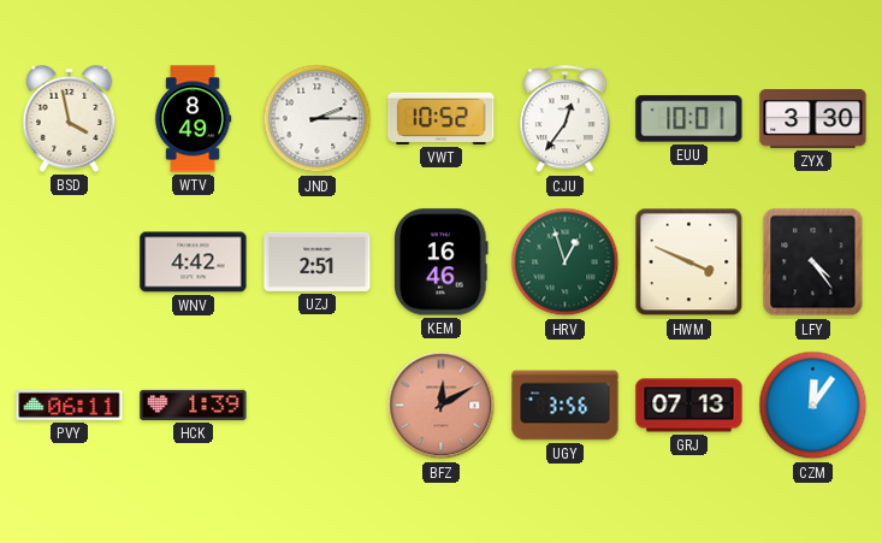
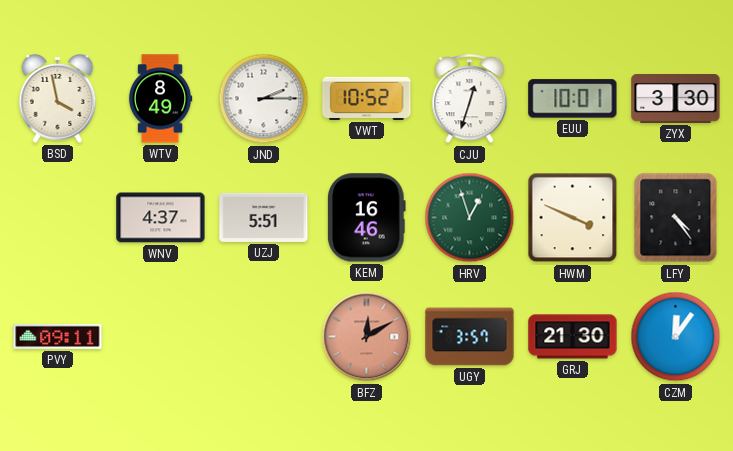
CJU: 12:36 -> 12:33
WNV: 4:42 -> 4:37
UZJ: 2:51 -> 5:51
PVY: 06:11 -> 09:11
HCK: 1:39 -> none
UGY: 3:56 -> 3:57
GRJ: 07:13 -> 21:30
